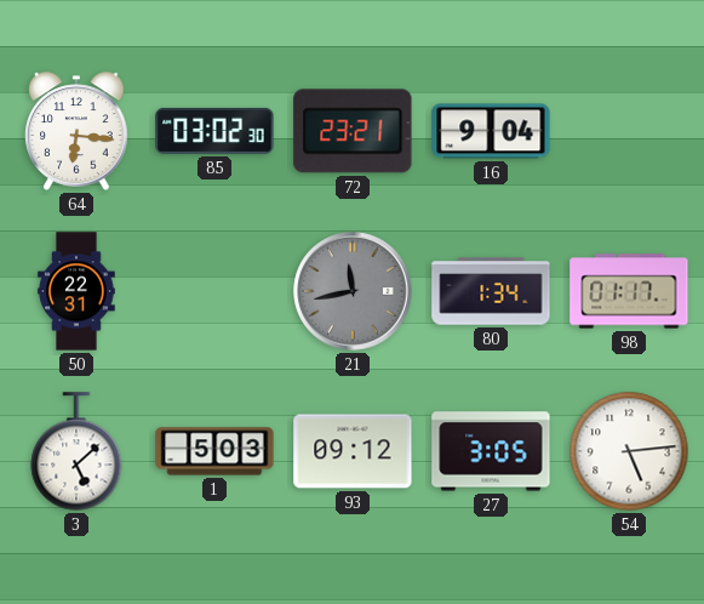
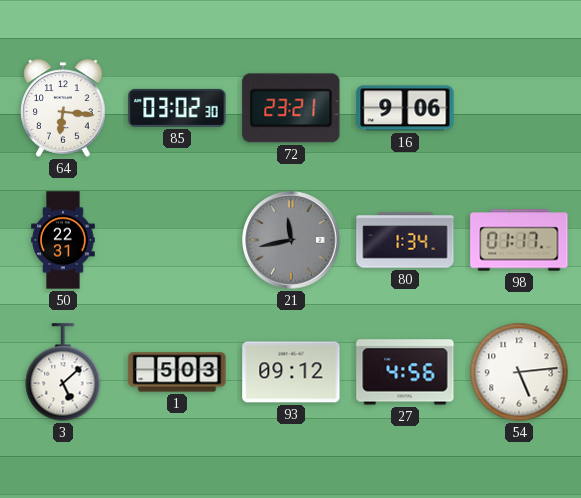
16: 9:04 -> 9:06
27: 3:05 -> 4:56
